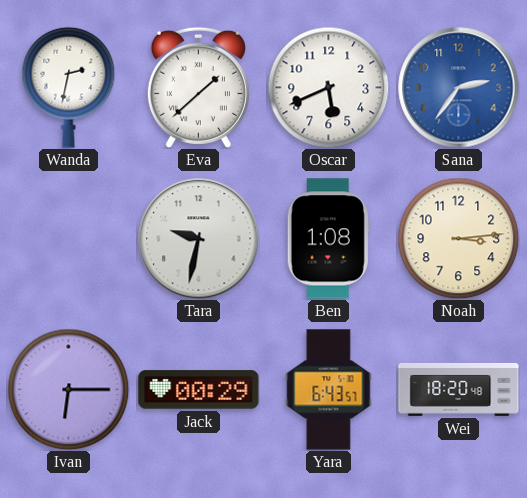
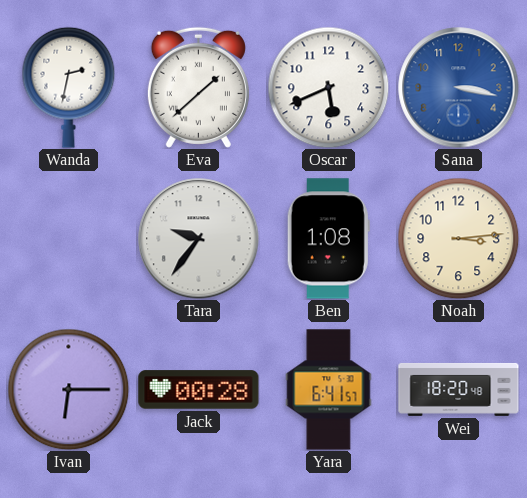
Sana: 2:36 -> 3:17
Tara: 9:32 -> 9:36
Jack: 00:29 -> 00:28
Yara: 6:43 -> 6:41
